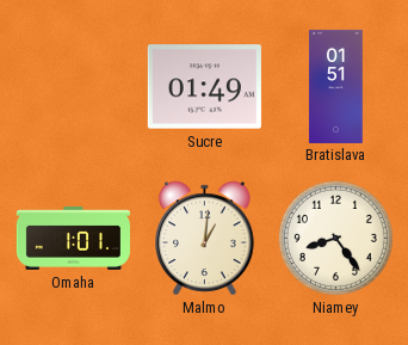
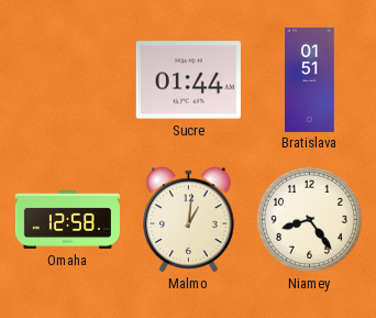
Sucre: 01:49 -> 01:44
Omaha: 1:01 -> 12:58
